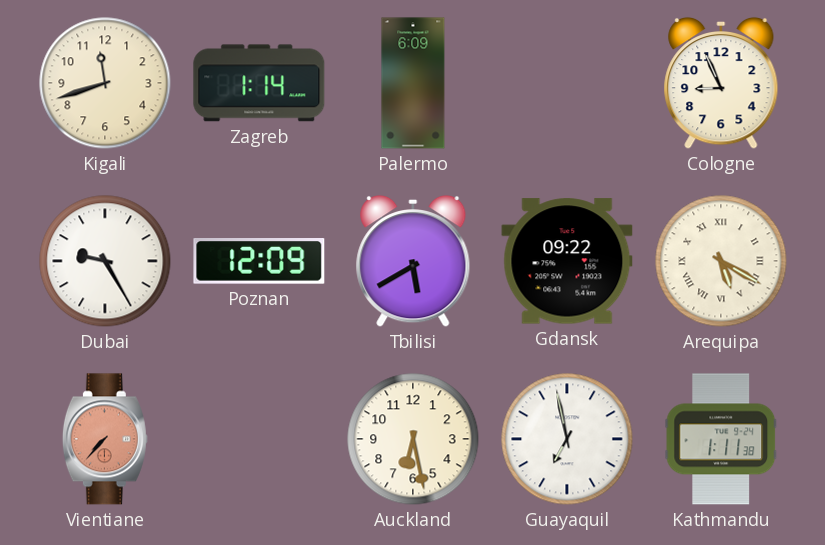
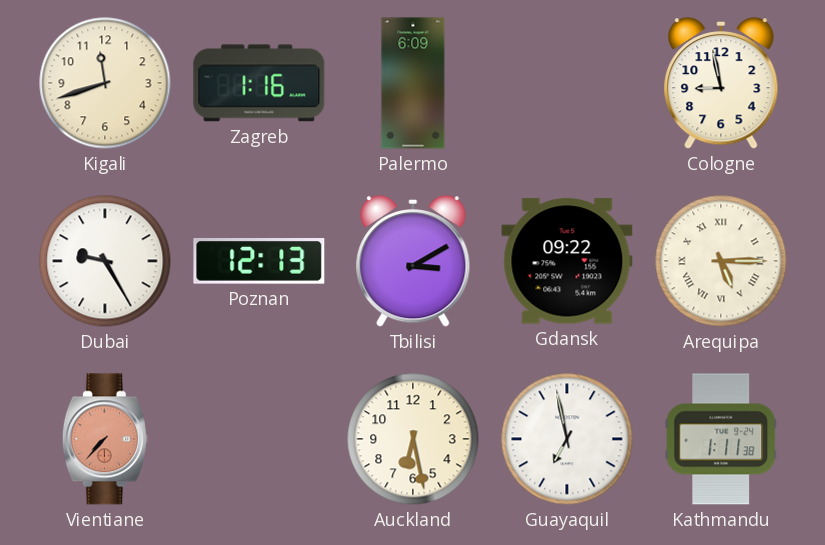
Zagreb: 1:14 -> 1:16
Cologne: 8:56 -> 8:58
Poznan: 12:09 -> 12:13
Tbilisi: 5:40 -> 3:10
Arequipa: 5:20 -> 5:15
